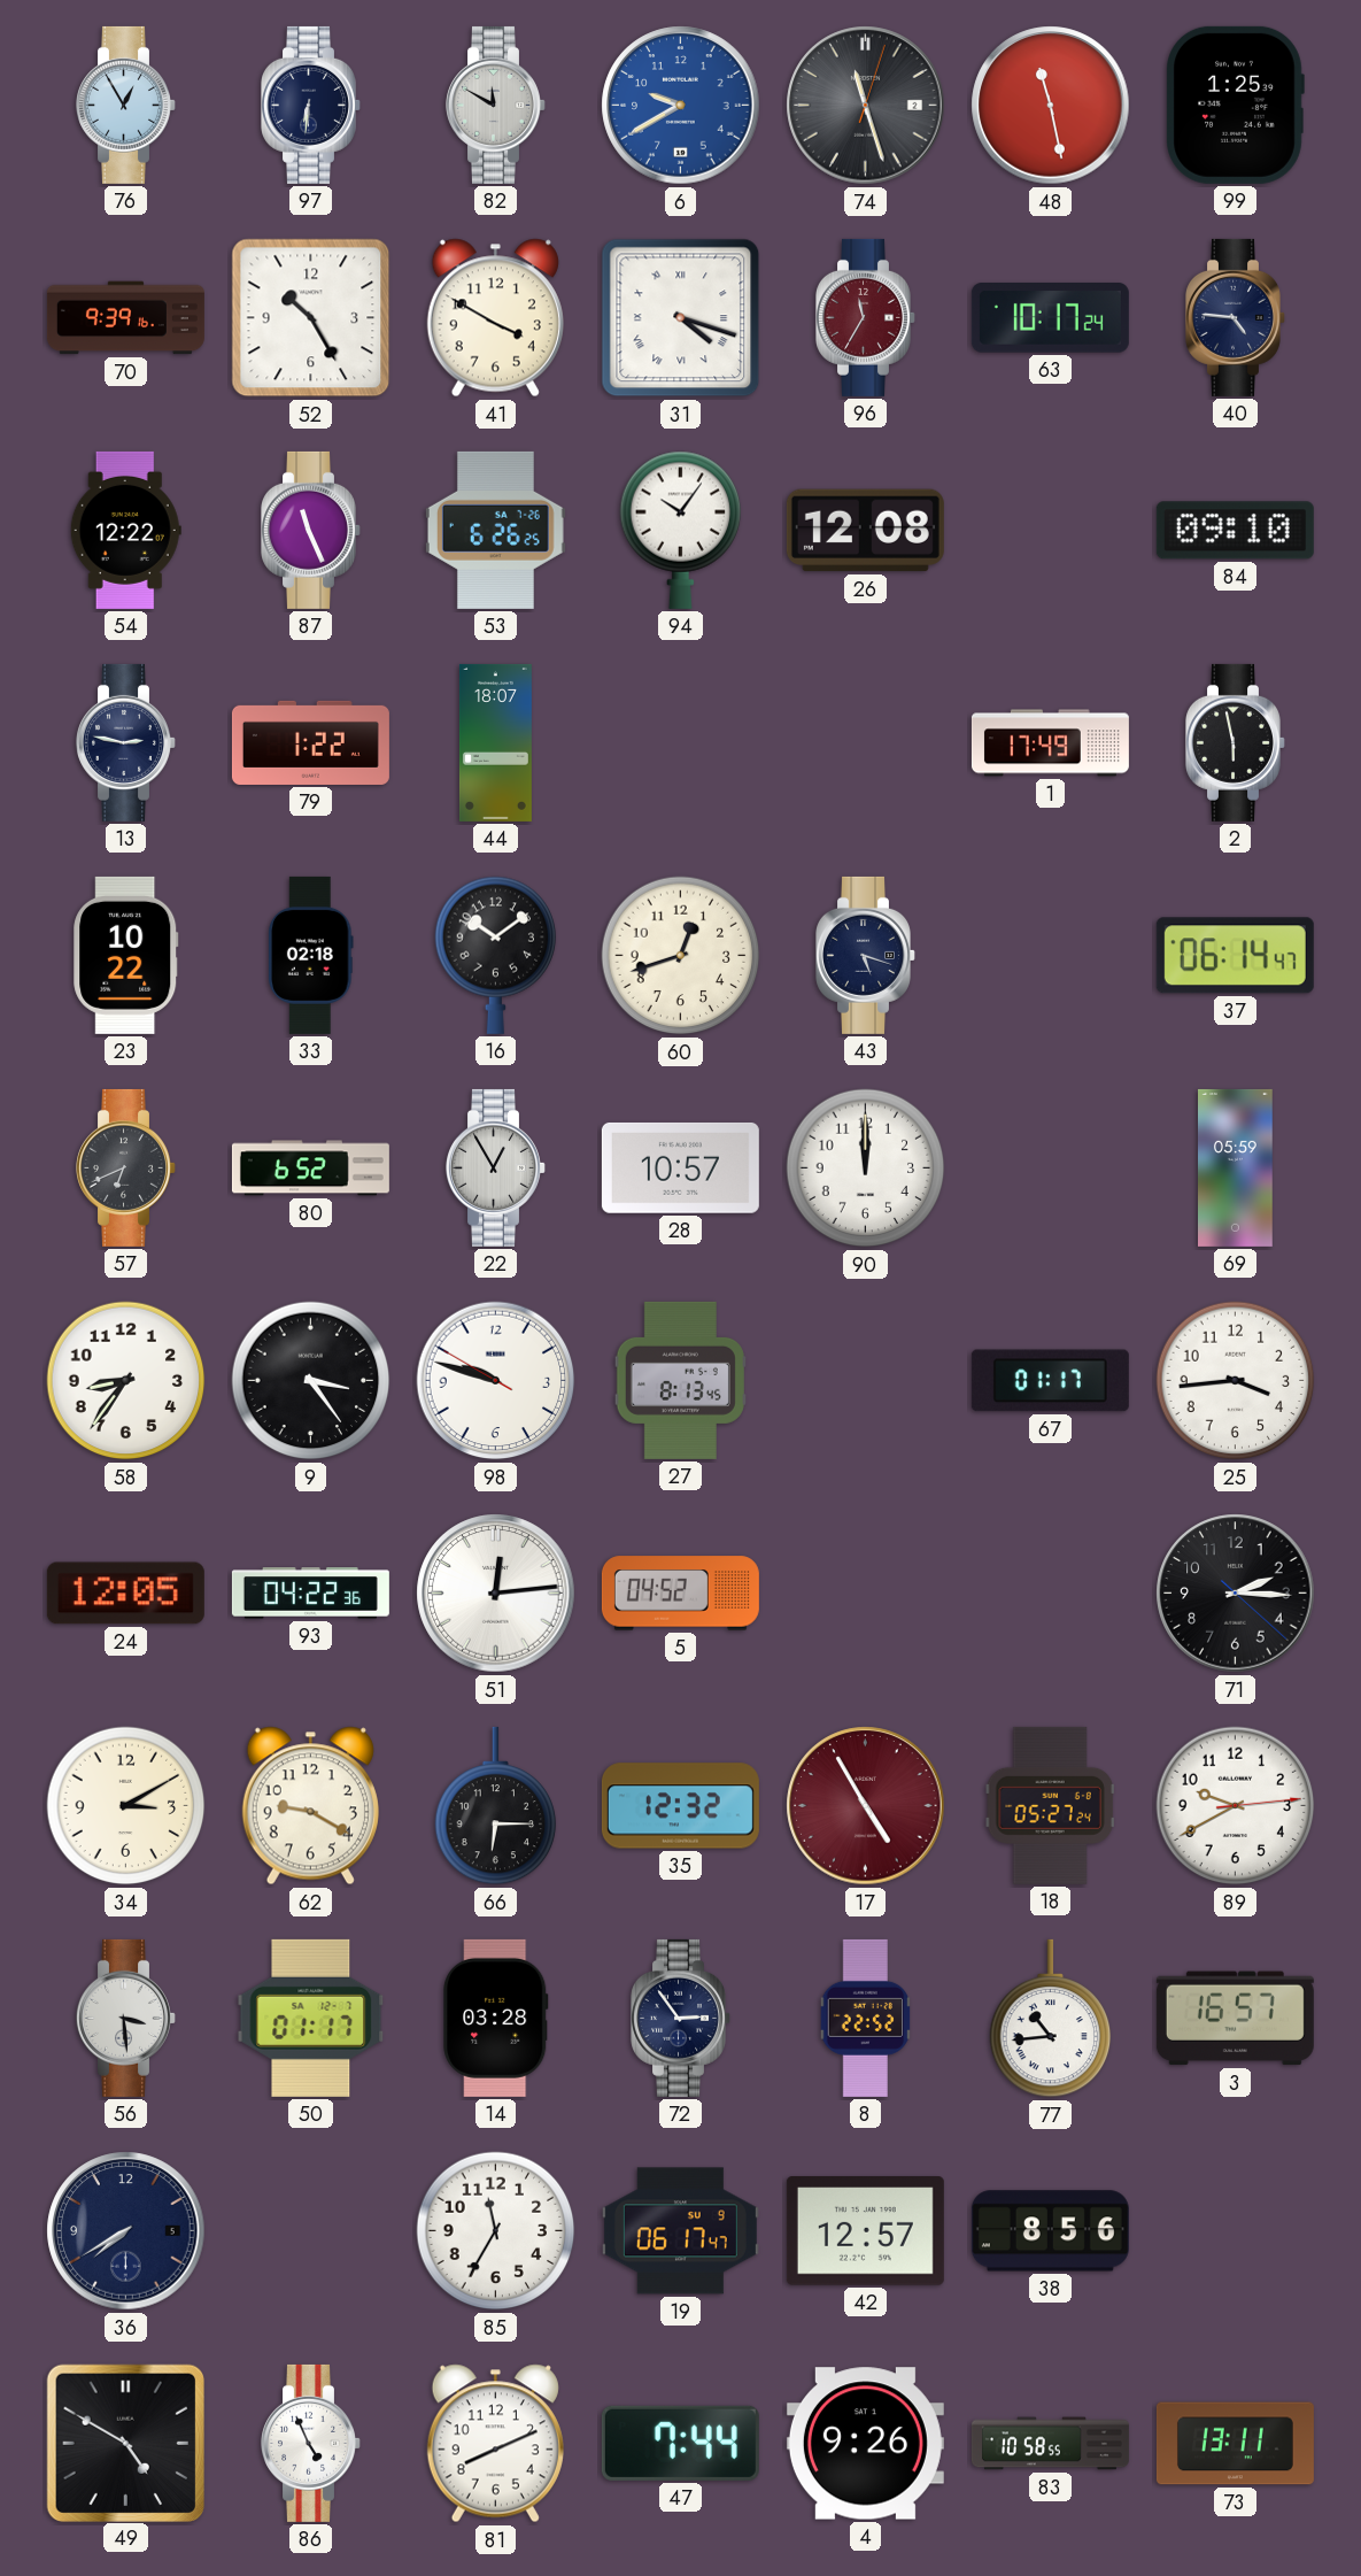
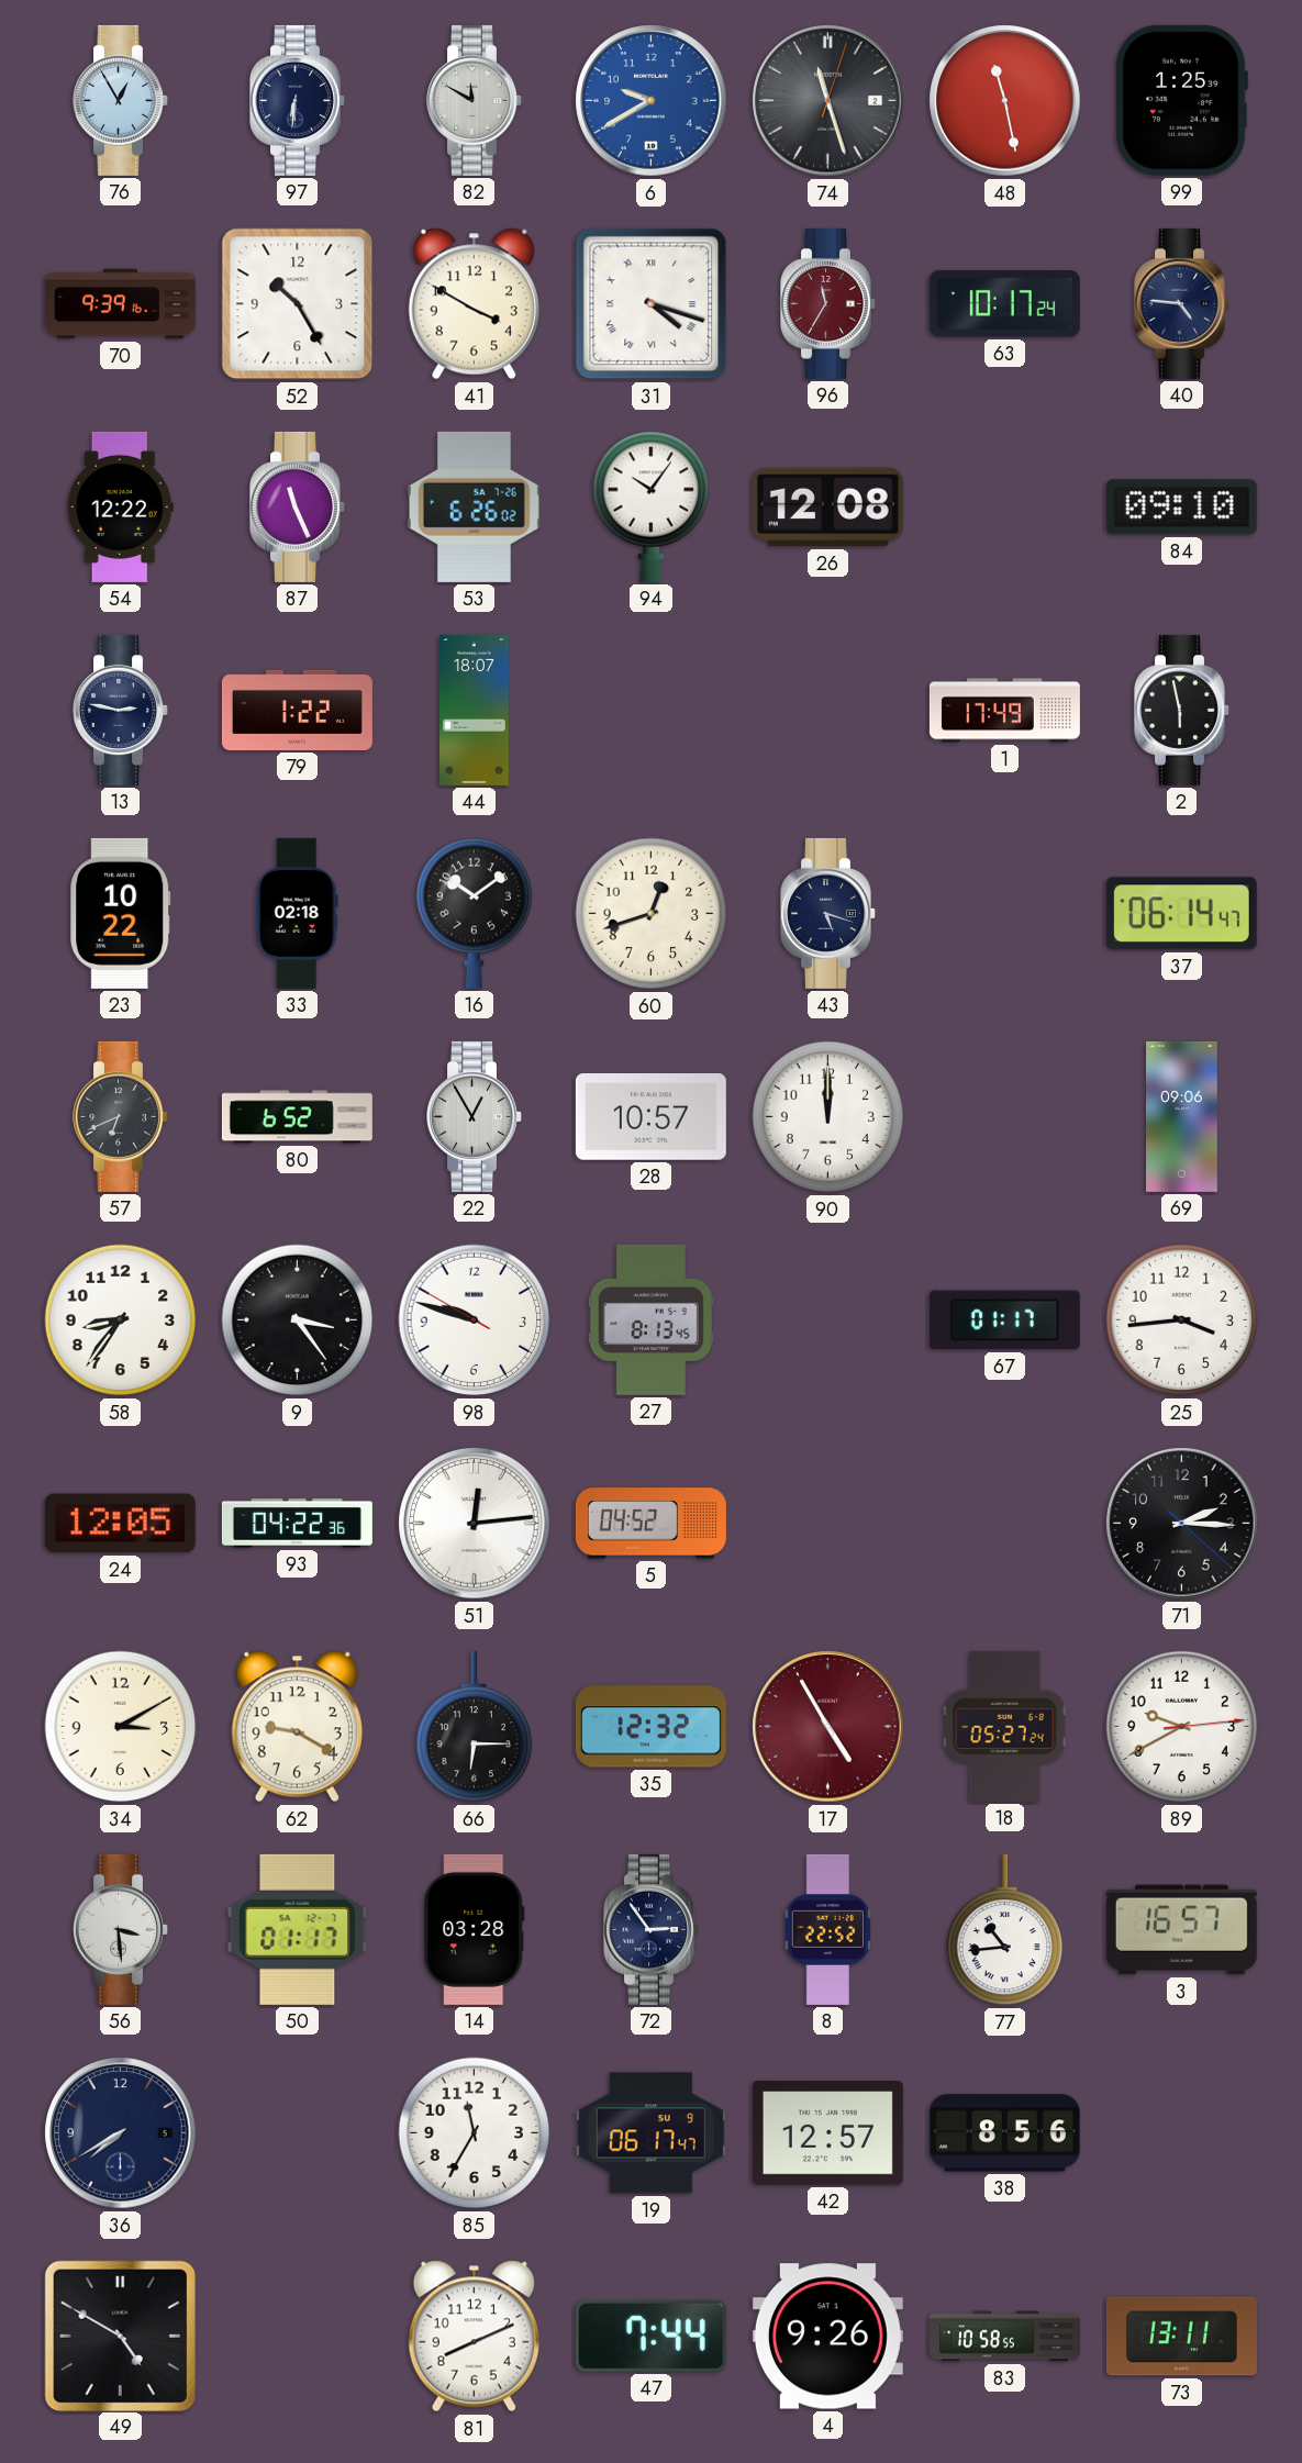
53: 6:26:25 -> 6:26:02
69: 05:59 -> 09:06
86: 4:56 -> none
